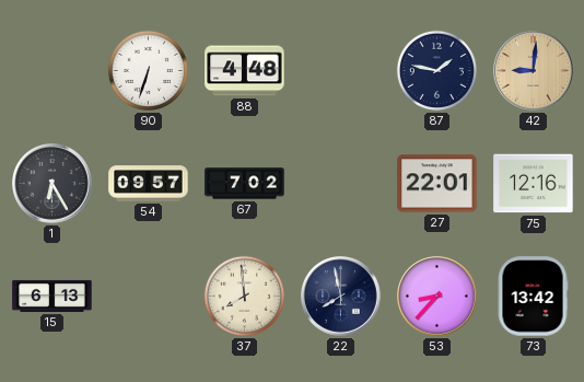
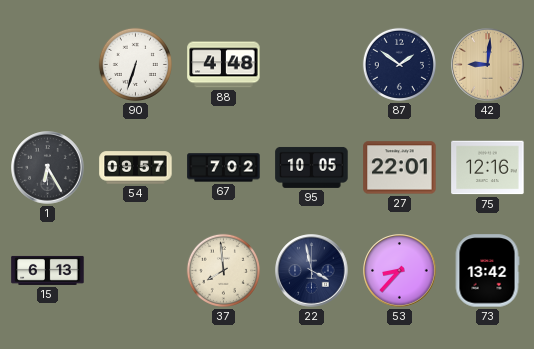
87: 1:47 -> 1:51
95: none -> 10:05
22: 7:58 -> 3:58
